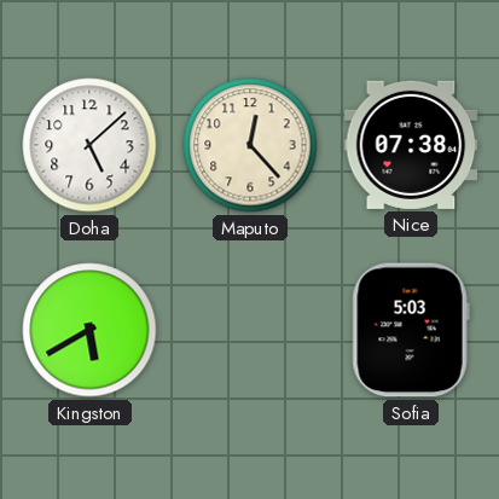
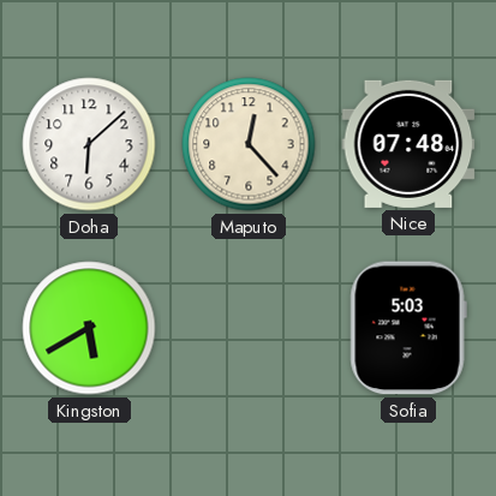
Doha: 5:08 -> 6:08
Nice: 07:38 -> 07:48
